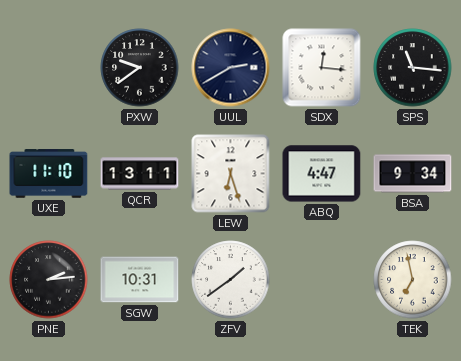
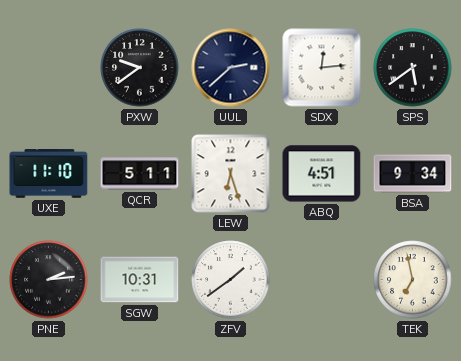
UUL: 2:40 -> 2:38
SDX: 12:16 -> 12:14
SPS: 11:16 -> 5:39
QCR: 13:11 -> 5:11
ABQ: 4:47 -> 4:51
